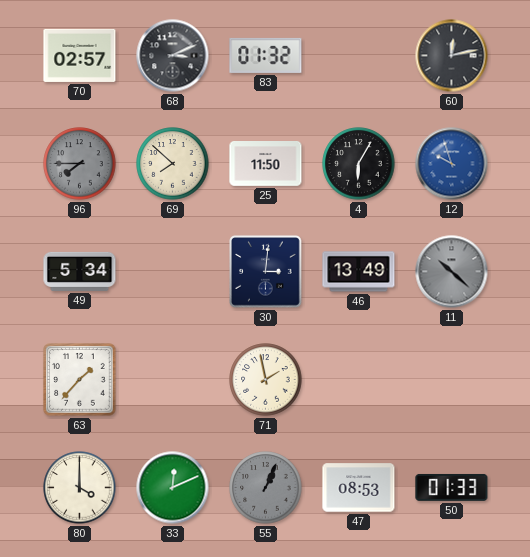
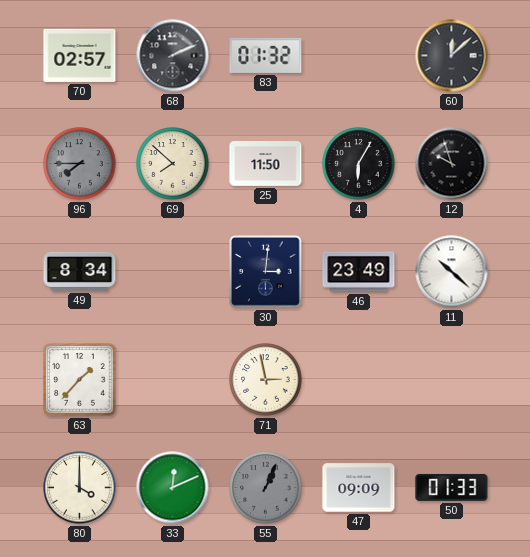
68: 3:11 -> 2:11
60: 12:13 -> 12:08
12 dial: blue -> black
49: 5:34 -> 8:34
46: 13:49 -> 23:49
11 dial: grey -> white
71: 1:58 -> 2:58
47: 08:53 -> 09:09
